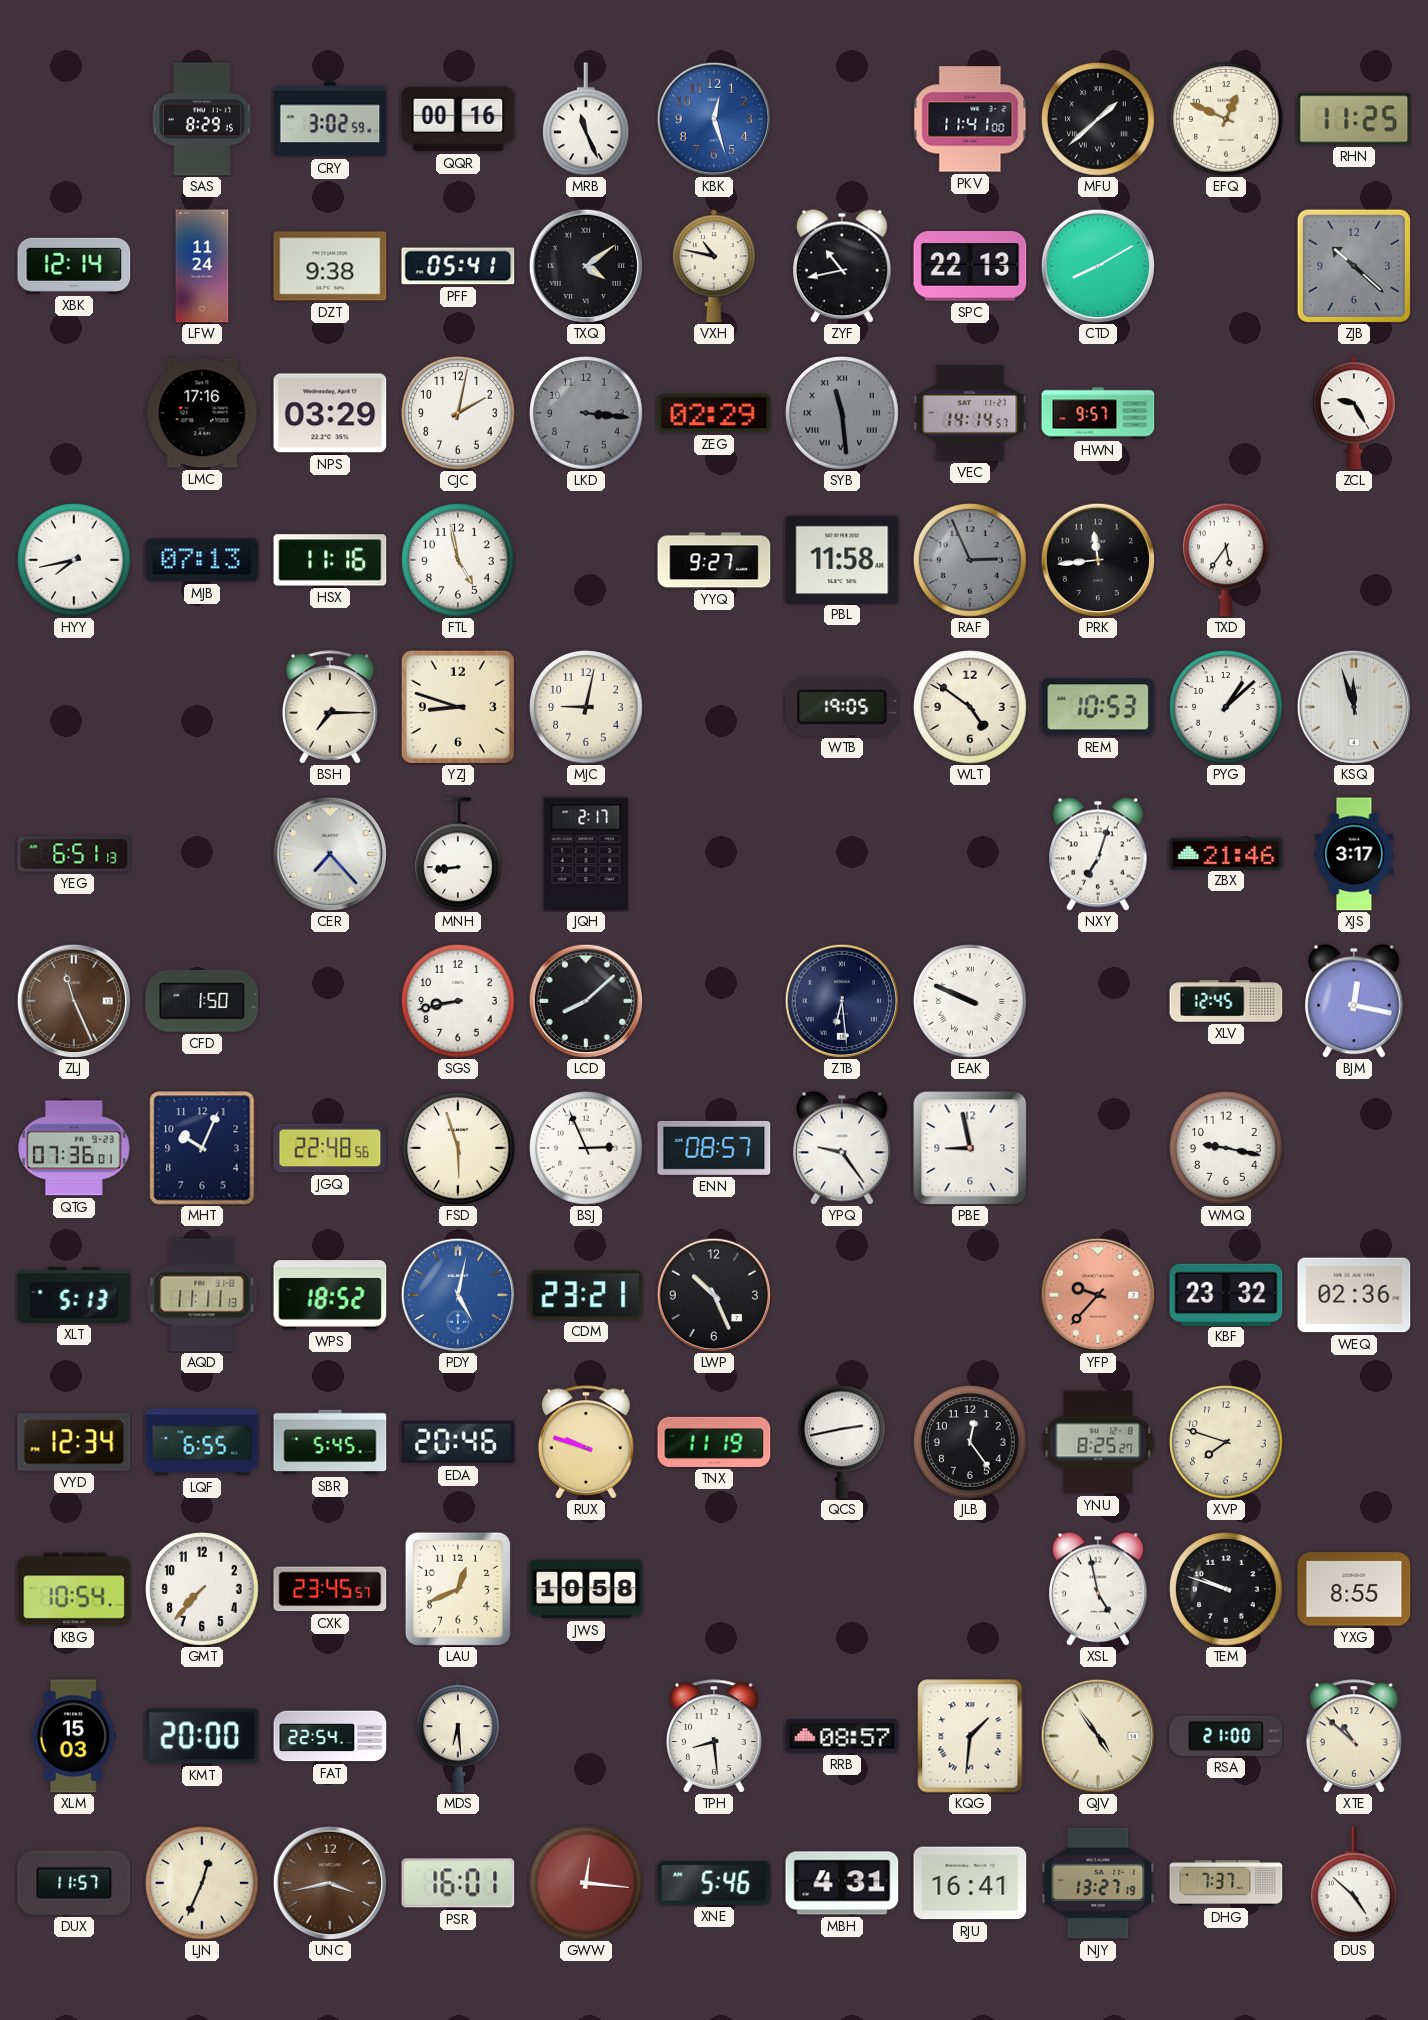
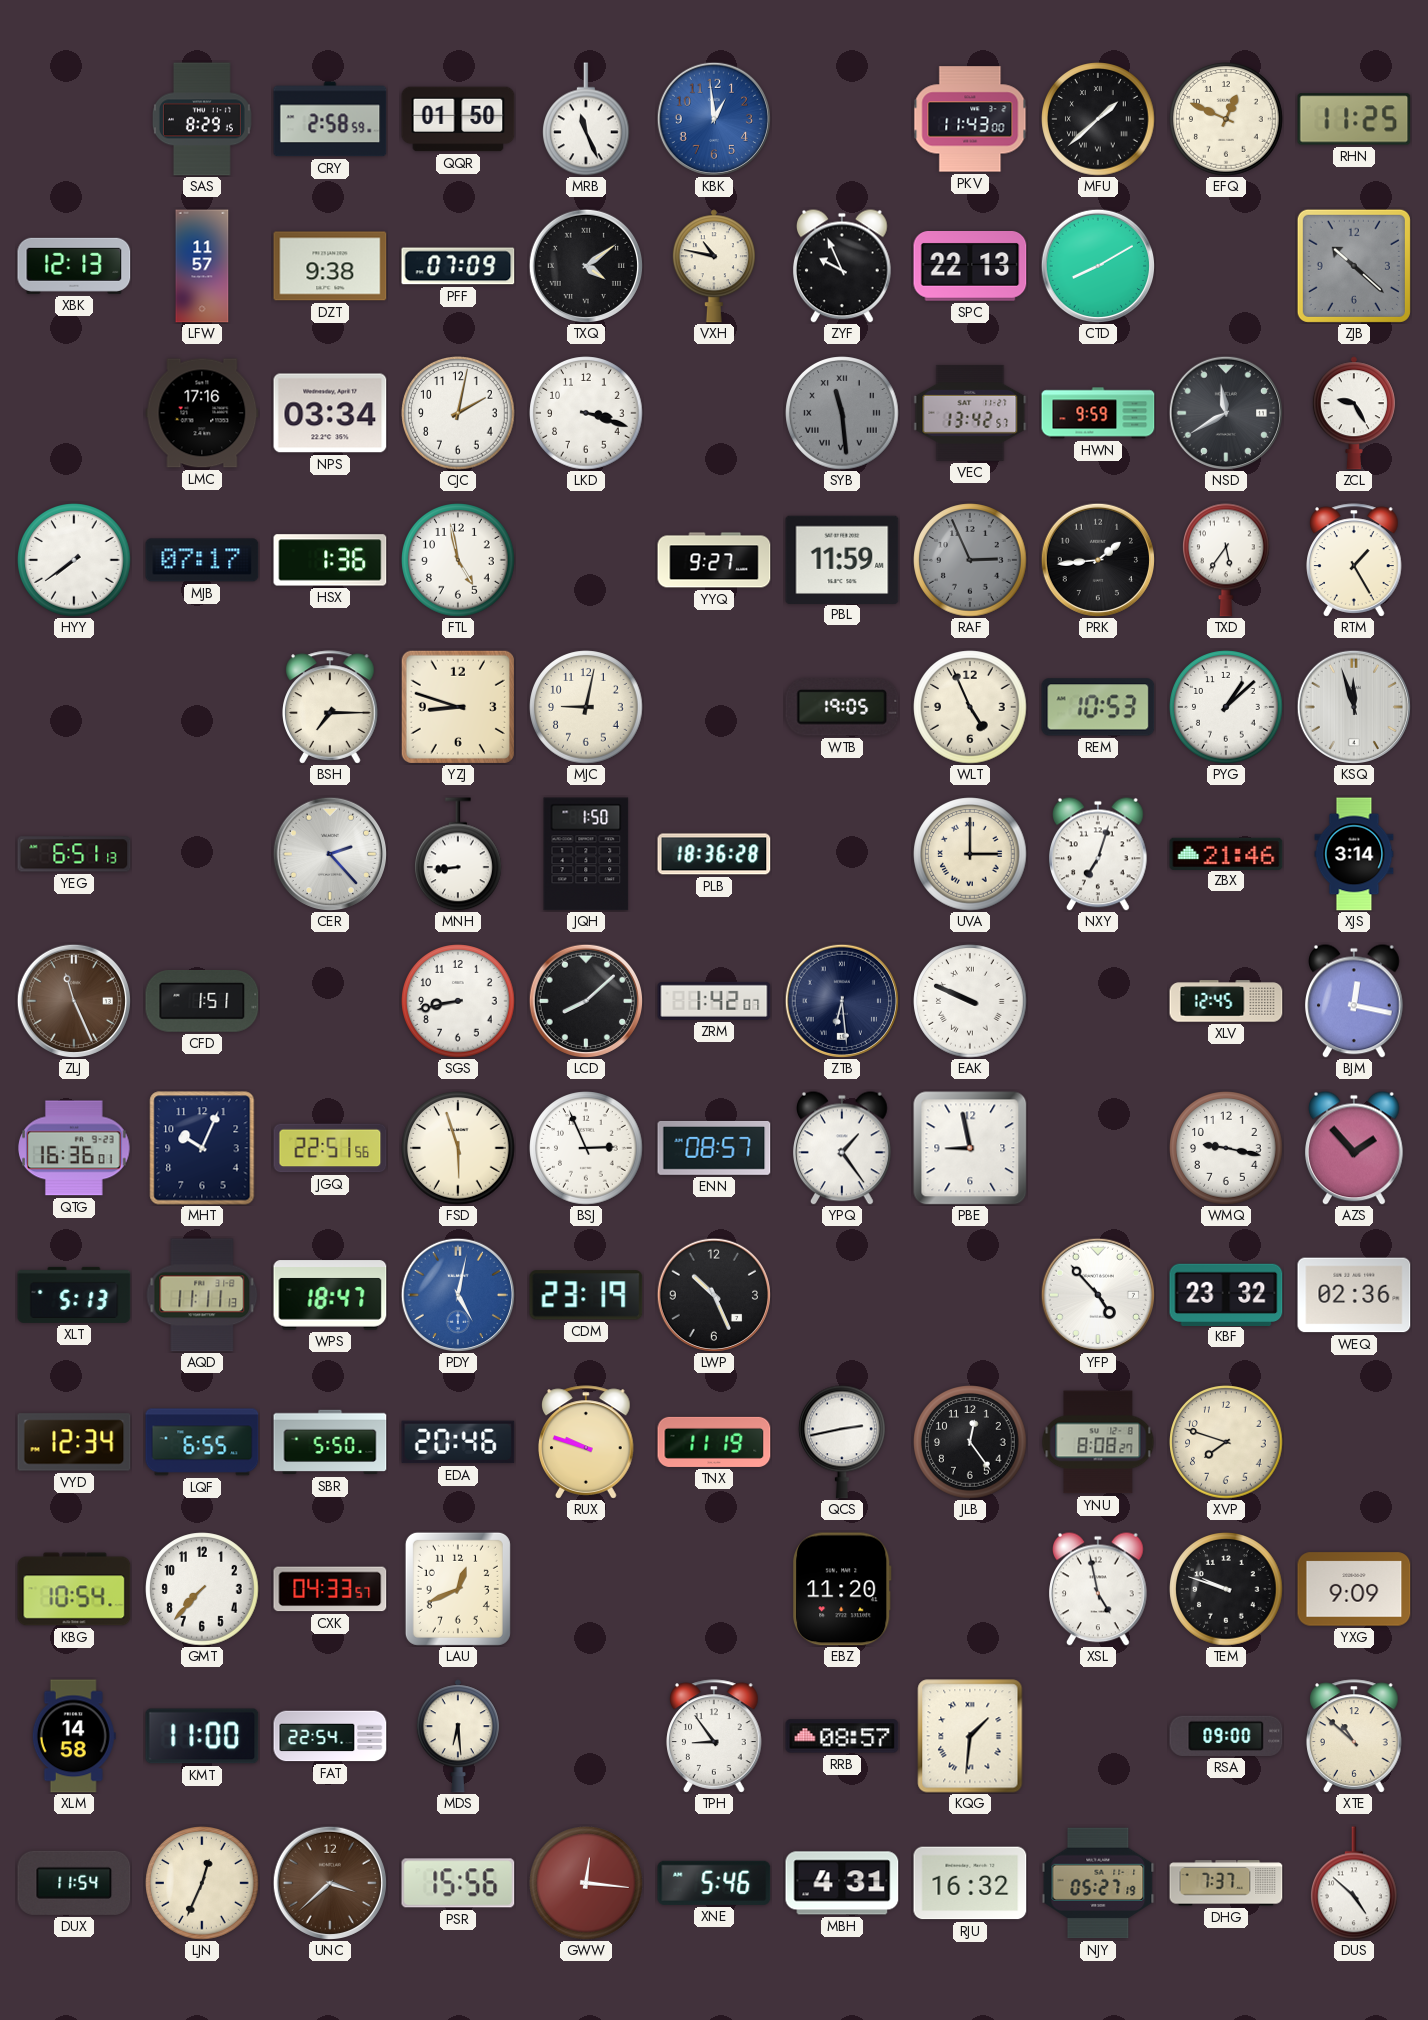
CRY: 3:02 -> 2:58
QQR: 00:16 -> 01:50
KBK: 12:27 -> 12:59
PKV: 11:41 -> 11:43
XBK: 12:14 -> 12:13
LFW: 11:24 -> 11:57
PFF: 05:41 -> 07:09
ZYF: 10:43 -> 9:56
NPS: 03:29 -> 03:34
LKD: 3:16 -> 3:18
LKD dial: grey -> white
ZEG: 02:29 -> none
VEC: 14:14 -> 13:42
HWN: 9:57 -> 9:59
NSD: none -> 11:40
HYY: 7:43 -> 7:39
MJB: 07:13 -> 07:17
HSX: 11:16 -> 1:36
PBL: 11:58 -> 11:59
PRK: 11:44 -> 1:44
RTM: none -> 1:25
WLT: 4:51 -> 4:56
CER: 7:23 -> 2:23
JQH: 2:17 -> 1:50
PLB: none -> 18:36
UVA: none -> 3:00
XJS: 3:17 -> 3:14
CFD: 1:50 -> 1:51
ZRM: none -> 1:42
QTG: 07:36 -> 16:36
JGQ: 22:48 -> 22:51
YPQ: 9:24 -> 1:24
AZS: none -> 1:53
WPS: 18:52 -> 18:47
CDM: 23:21 -> 23:19
YFP: 9:37 -> 4:53
YFP dial: salmon -> white
SBR: 5:45 -> 5:50
YNU: 8:25 -> 8:08
CXK: 23:45 -> 04:33
JWS: 10:58 -> none
EBZ: none -> 11:20
YXG: 8:55 -> 9:09
XLM: 15:03 -> 14:58
KMT: 20:00 -> 11:00
TPH: 8:29 -> 8:54
QJV: 4:54 -> none
RSA: 21:00 -> 09:00
DUX: 11:57 -> 11:54
UNC: 3:43 -> 3:38
PSR: 16:01 -> 15:56
RJU: 16:41 -> 16:32
NJY: 13:27 -> 05:27
